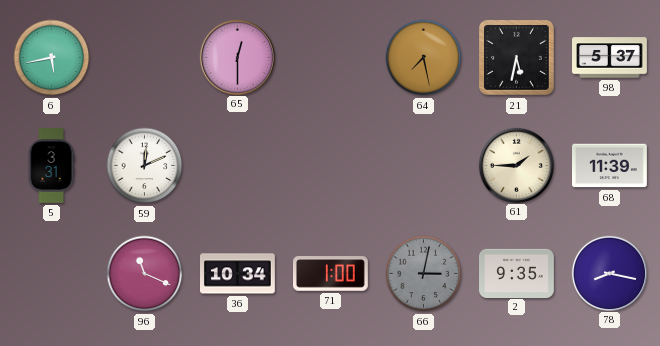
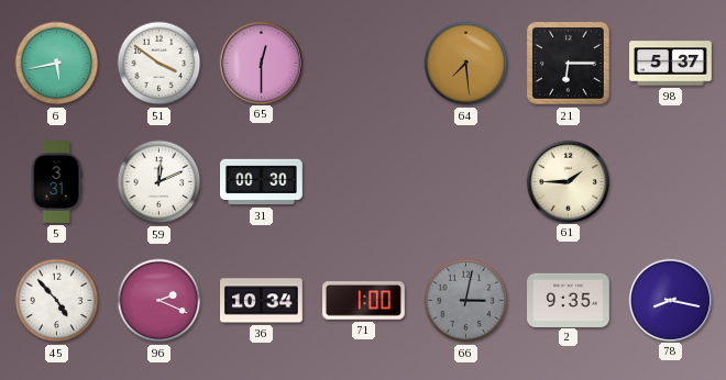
51: none -> 3:51
64: 7:28 -> 7:29
21: 5:32 -> 6:15
31: none -> 00:30
68: 11:39 -> none
45: none -> 4:53
96: 11:19 -> 2:19
